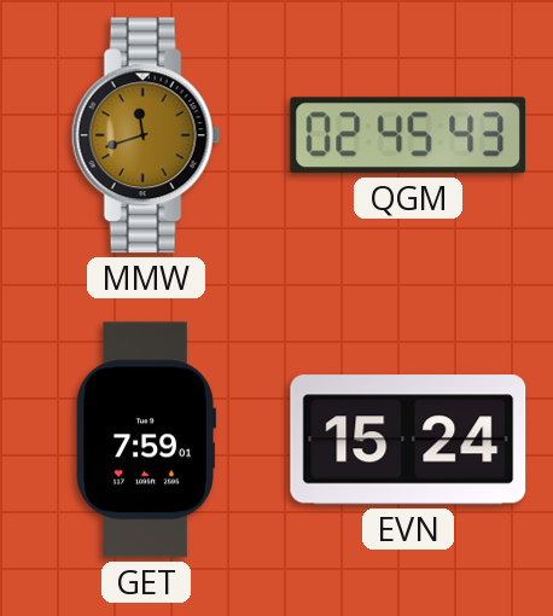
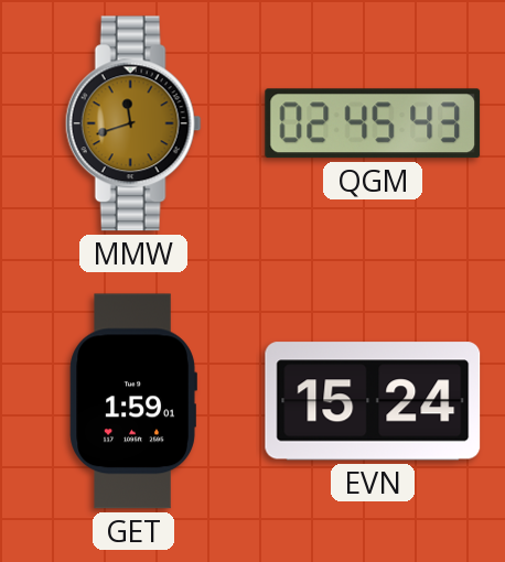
GET: 7:59 -> 1:59
